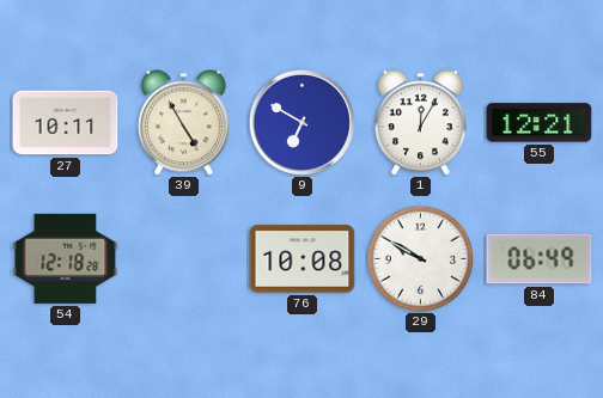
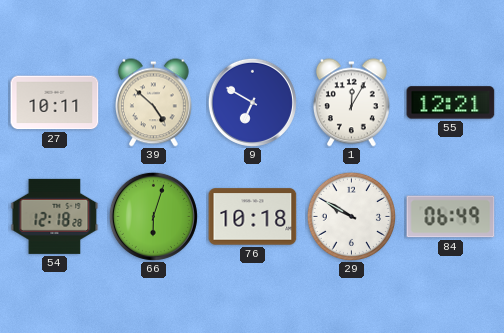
39: 4:55 -> 4:52
66: none -> 6:03
76: 10:08 -> 10:18
